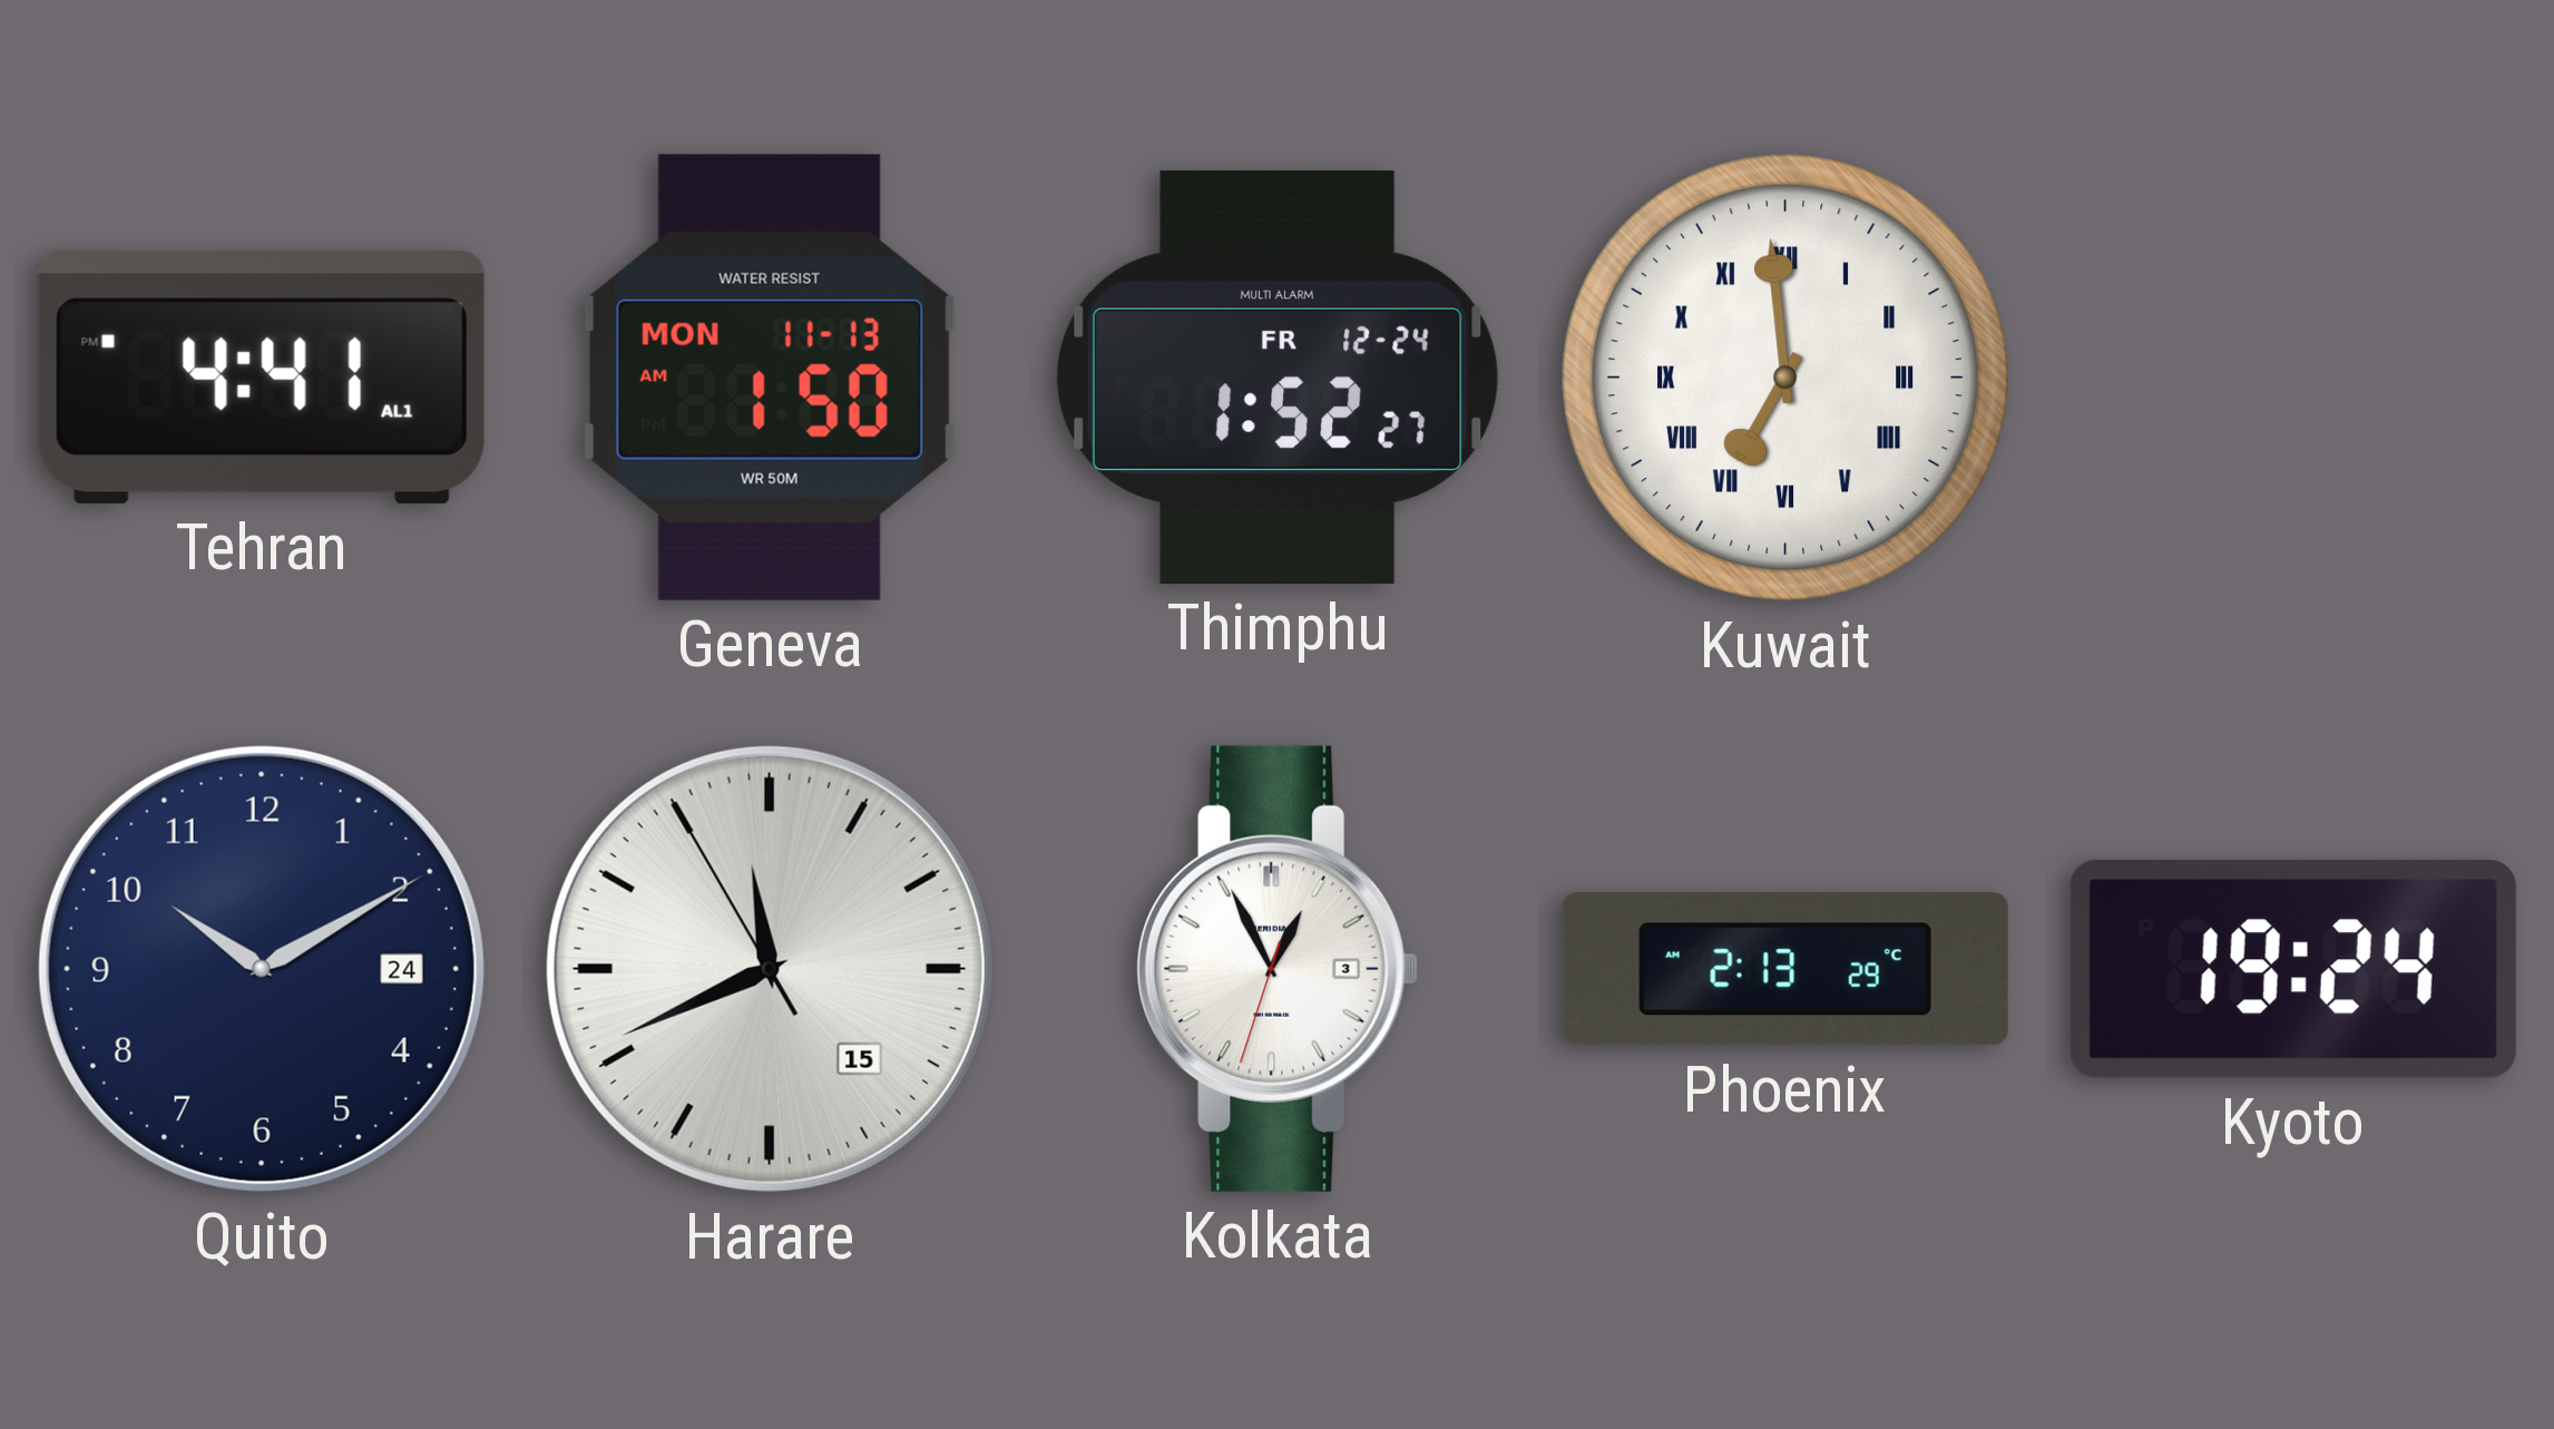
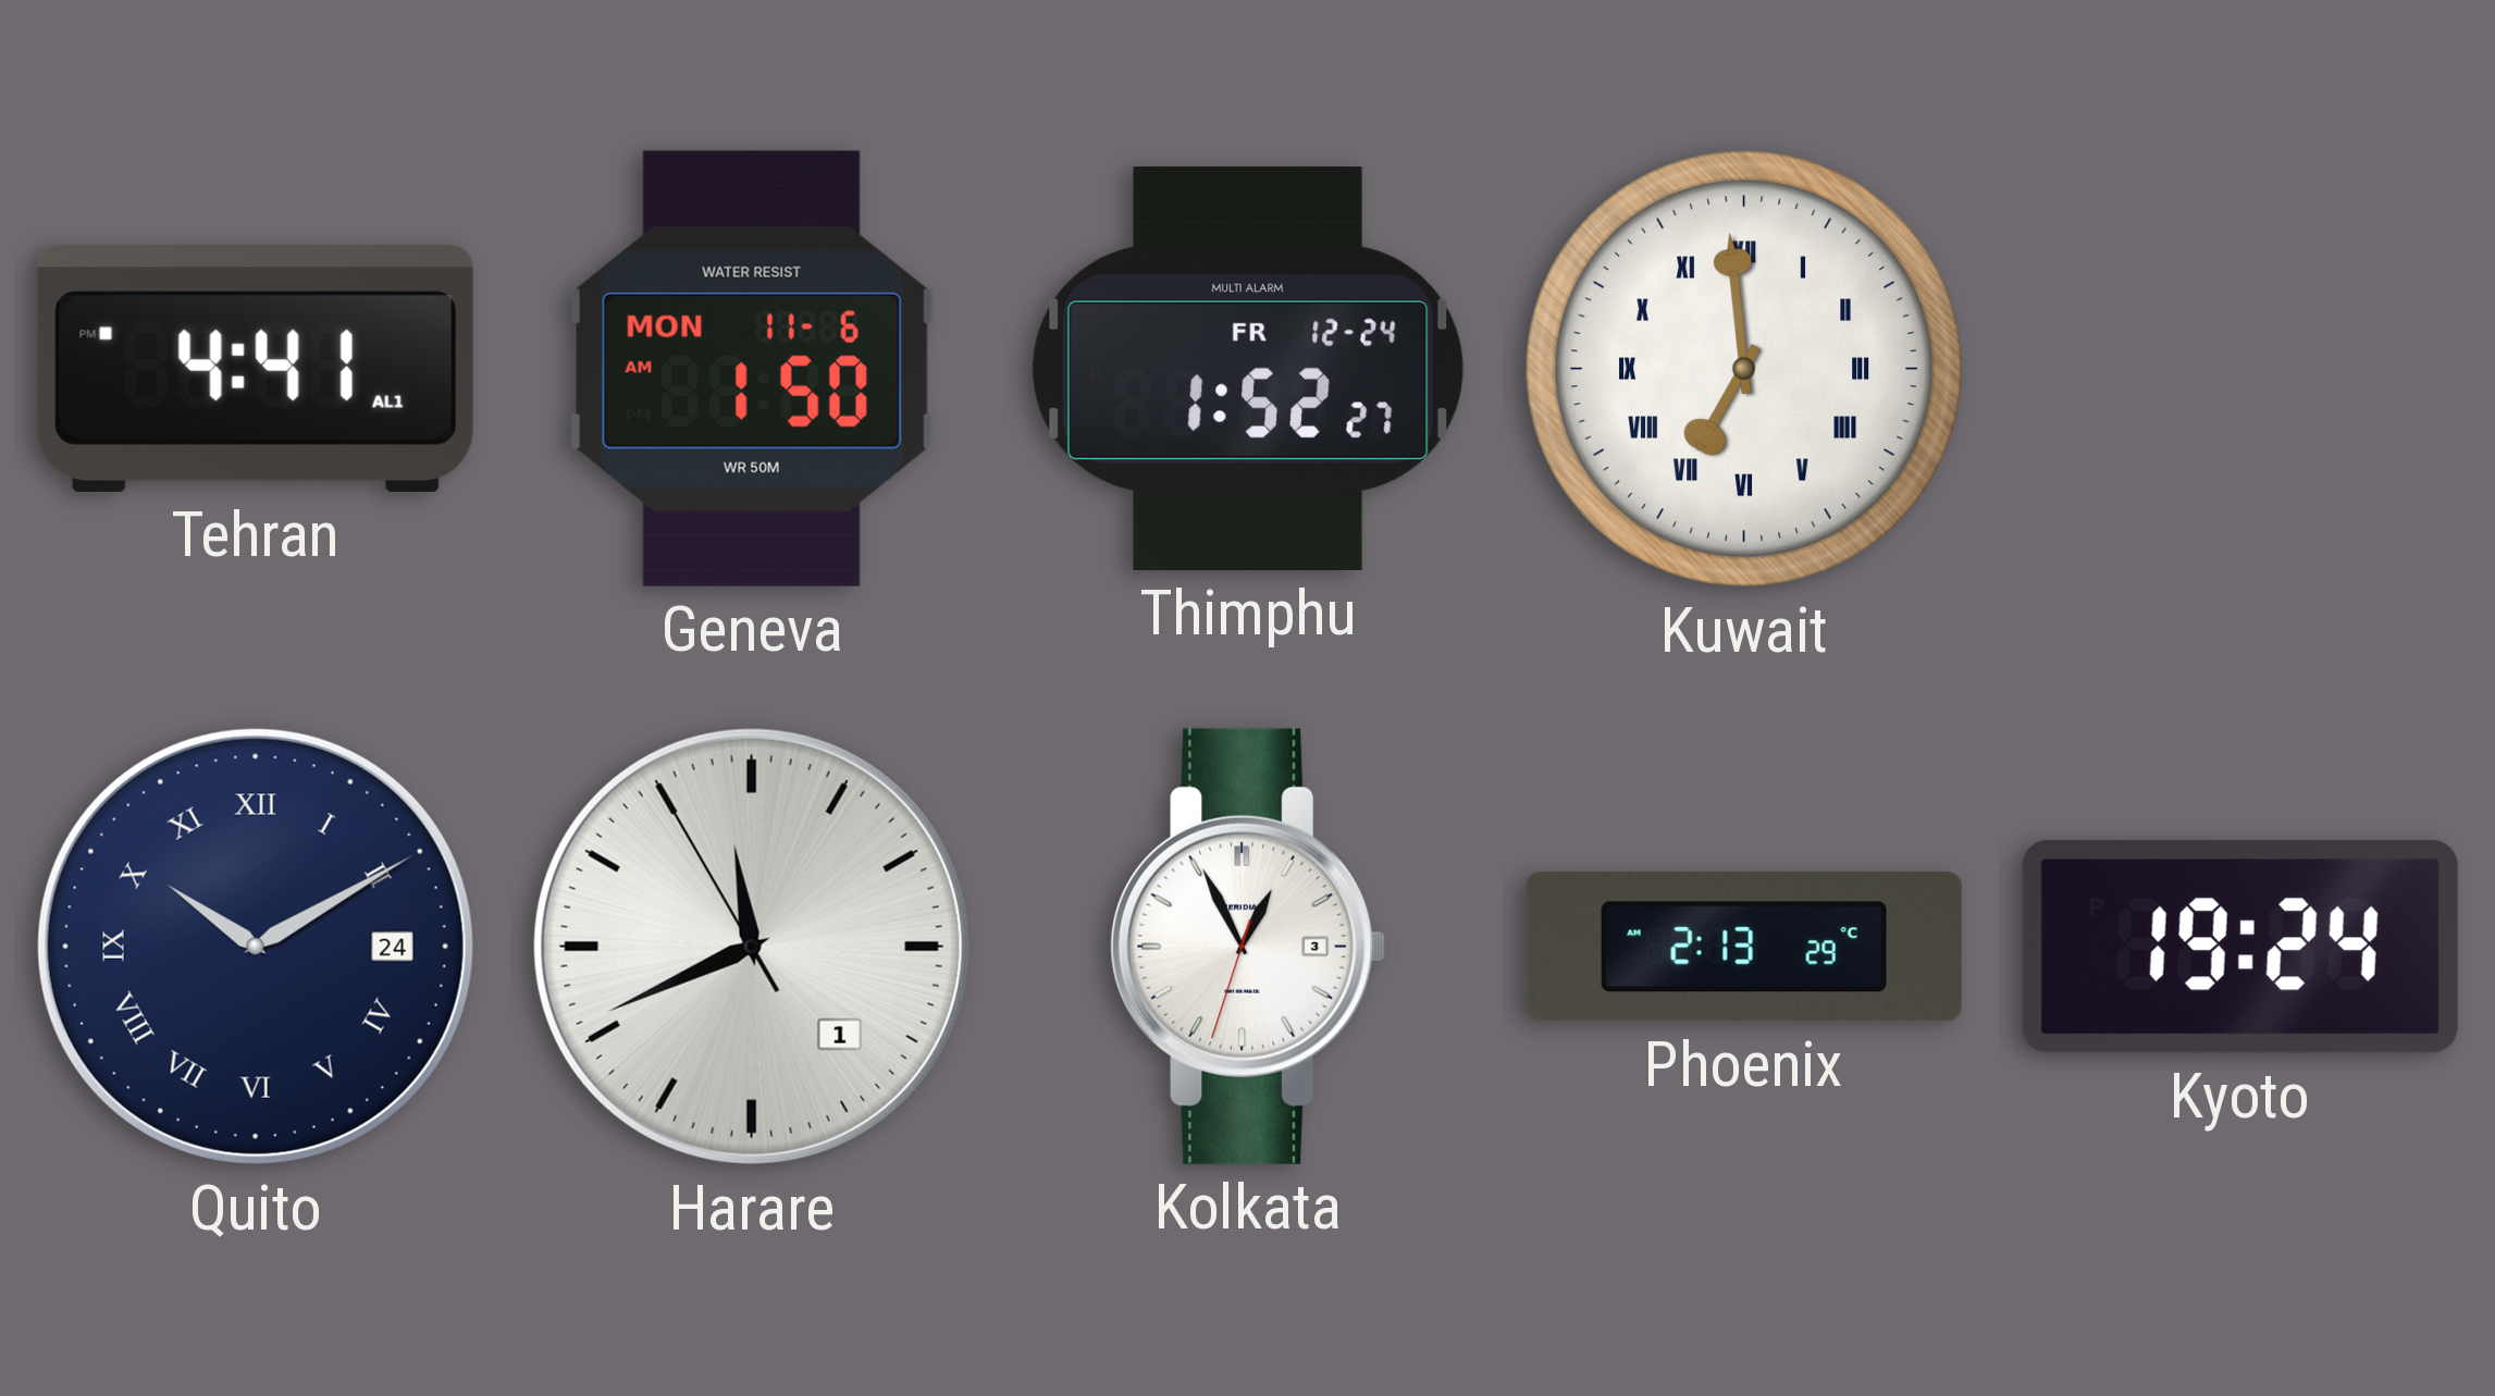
Geneva date: MON 11-13 -> MON 11-6
Quito numerals: Arabic -> Roman
Harare date: 15 -> 1
